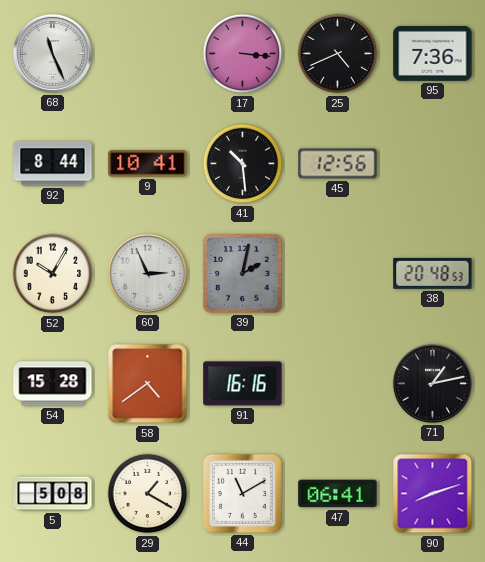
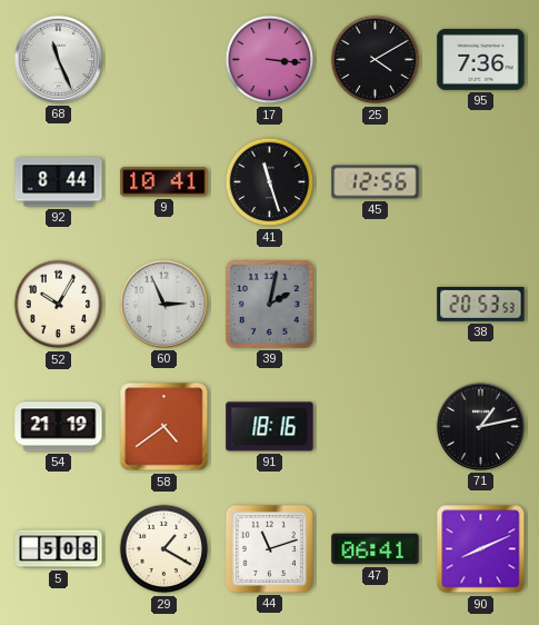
25: 4:41 -> 4:10
41: 10:29 -> 11:27
38: 20:48 -> 20:53
54: 15:28 -> 21:19
91: 16:16 -> 18:16
44: 11:10 -> 11:12
90: 8:12 -> 8:11
